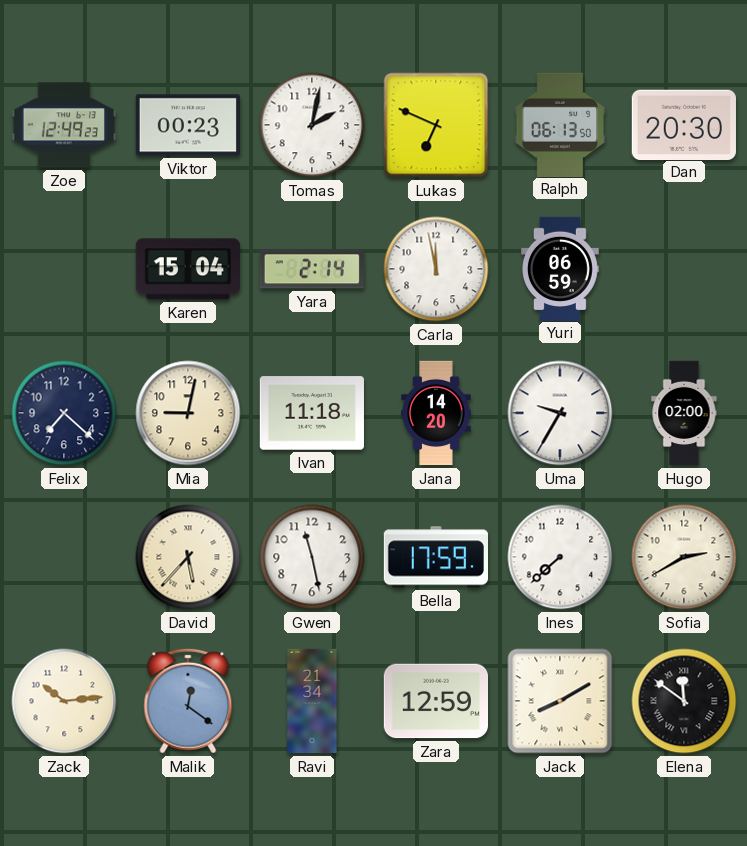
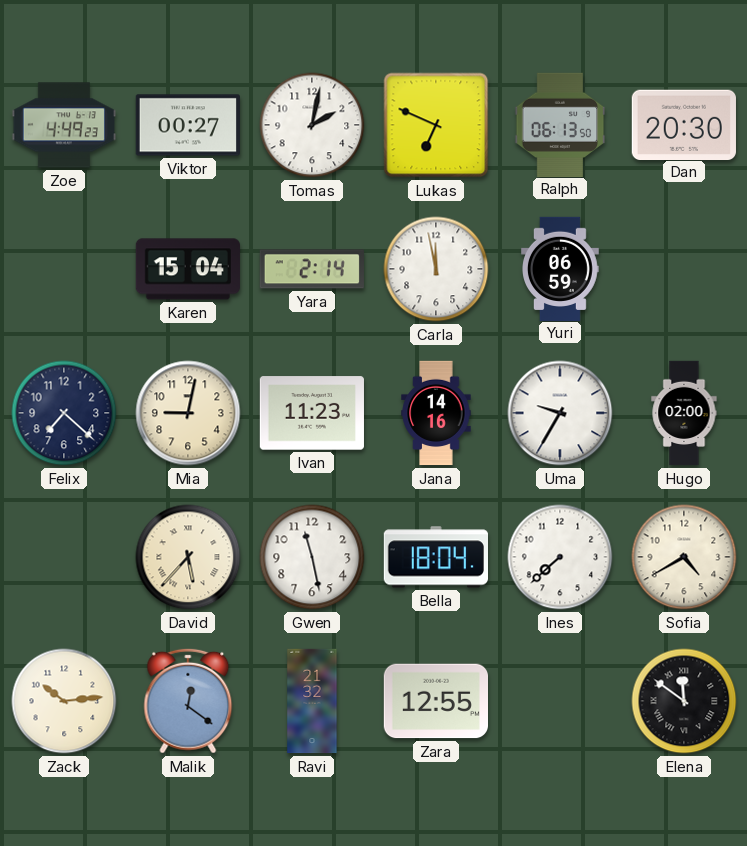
Zoe: 12:49 -> 4:49
Viktor: 00:23 -> 00:27
Ivan: 11:18 -> 11:23
Jana: 14:20 -> 14:16
Bella: 17:59 -> 18:04
Sofia: 2:40 -> 4:40
Ravi: 21:34 -> 21:32
Zara: 12:59 -> 12:55
Jack: 8:10 -> none
